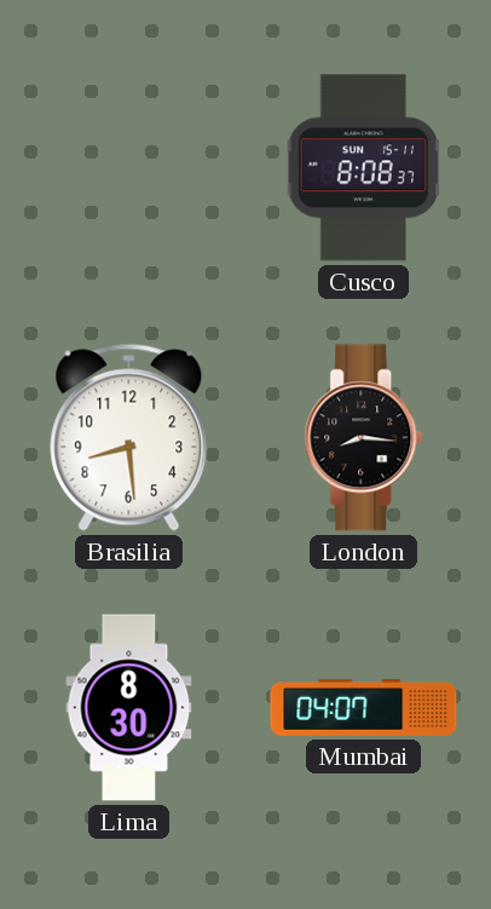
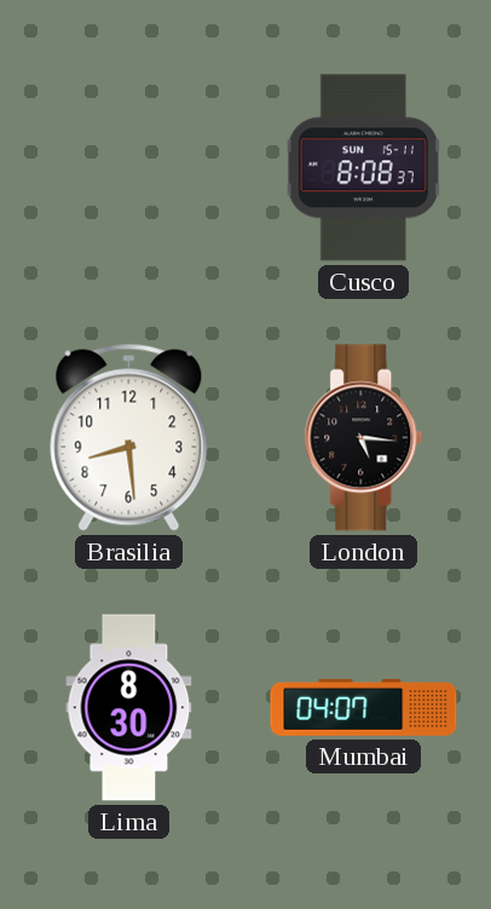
London: 8:16 -> 5:16
